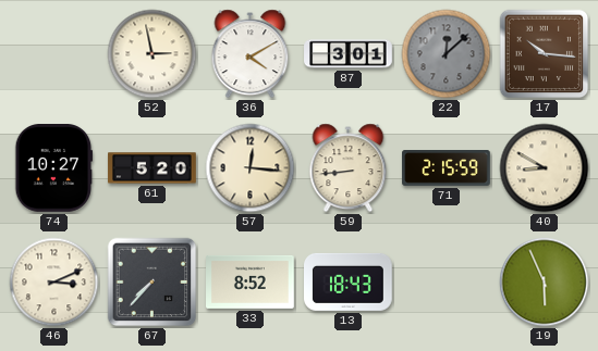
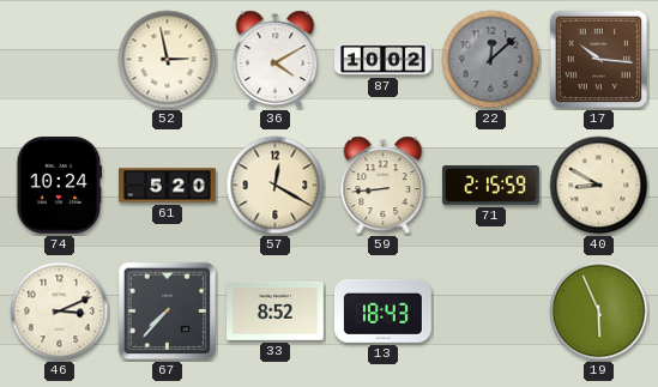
87: 3:01 -> 10:02
74: 10:27 -> 10:24
57: 12:16 -> 12:20
